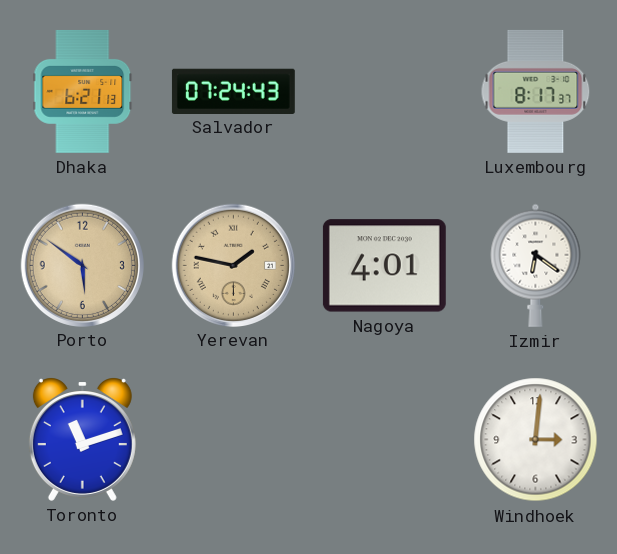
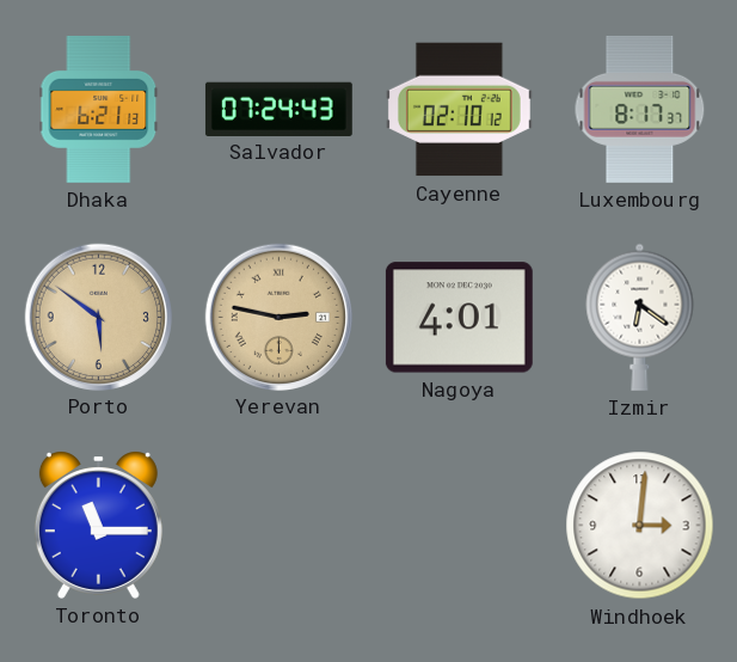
Cayenne: none -> 02:10
Yerevan: 1:47 -> 2:47
Toronto: 11:12 -> 11:15
